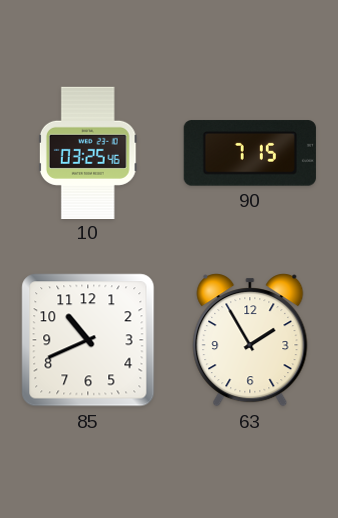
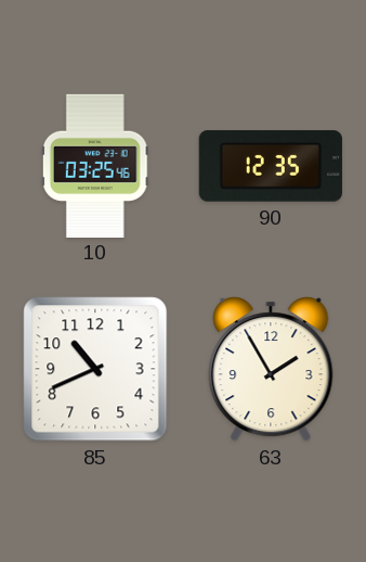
90: 7:15 -> 12:35
